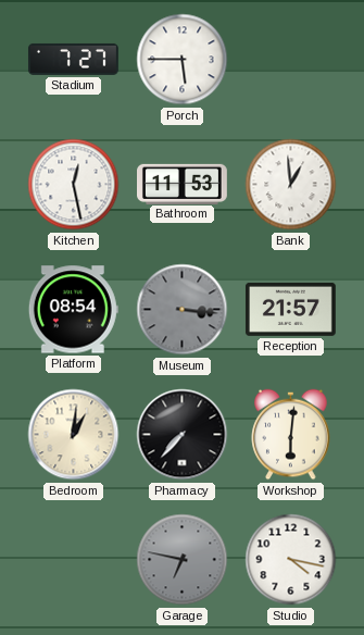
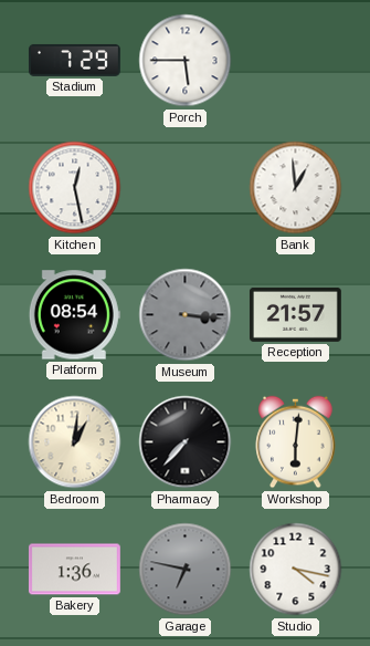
Stadium: 7:27 -> 7:29
Bathroom: 11:53 -> none
Bakery: none -> 1:36
